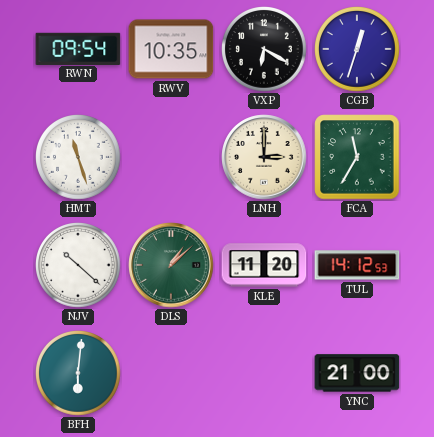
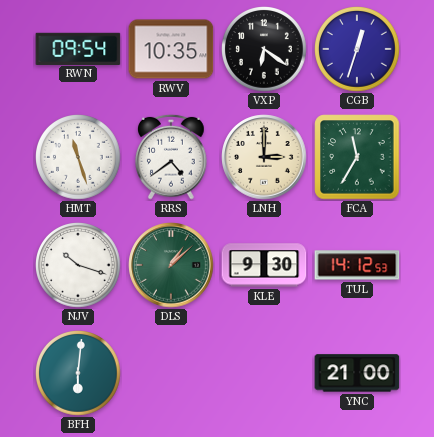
VXP: 6:20 -> 6:21
RRS: none -> 4:39
NJV: 10:22 -> 10:18
KLE: 11:20 -> 9:30
